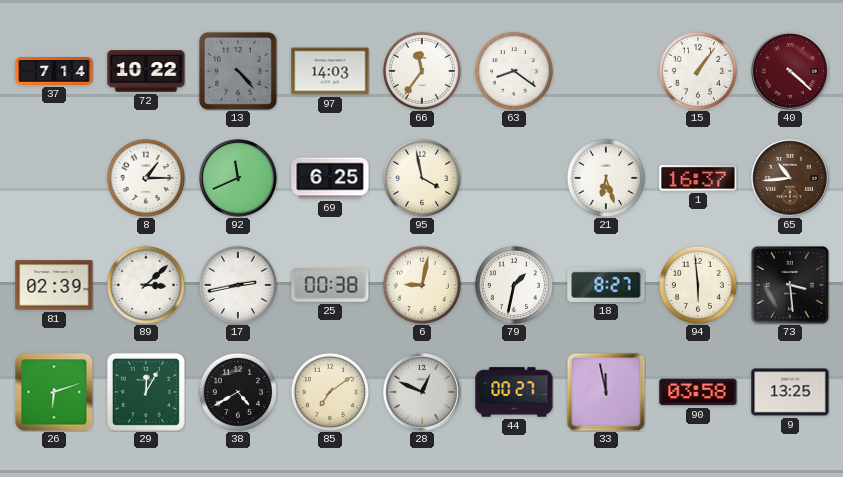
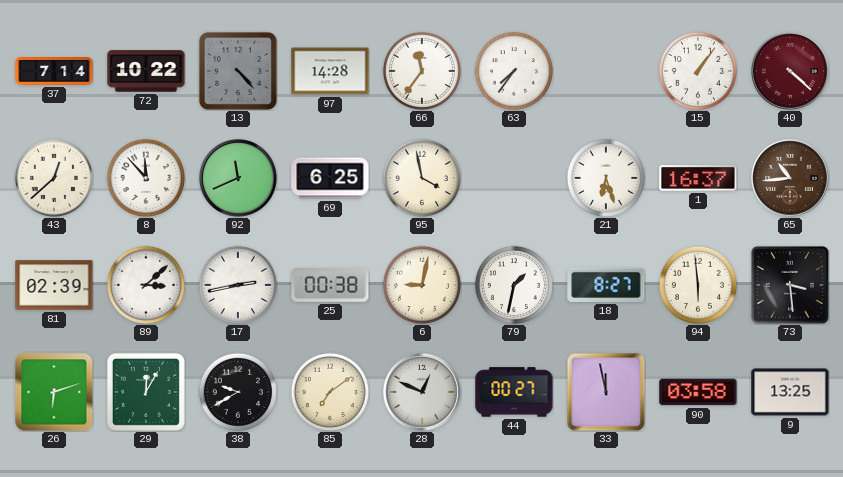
97: 14:03 -> 14:28
63: 8:21 -> 7:36
43: none -> 12:38
8: 1:15 -> 11:53
38: 4:40 -> 9:40
